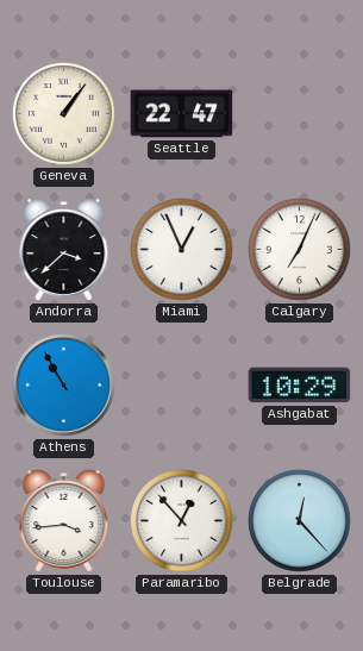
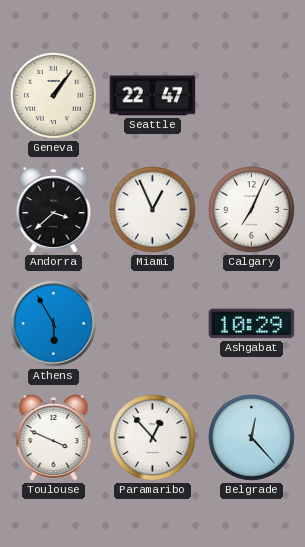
Athens: 10:55 -> 5:55
Toulouse: 3:44 -> 3:49
